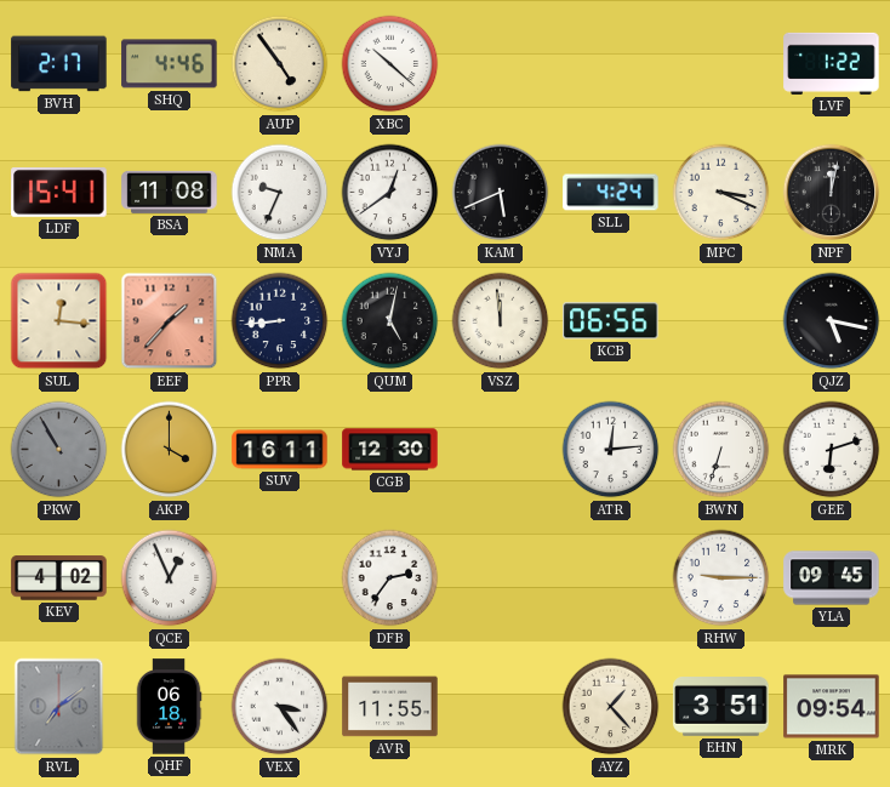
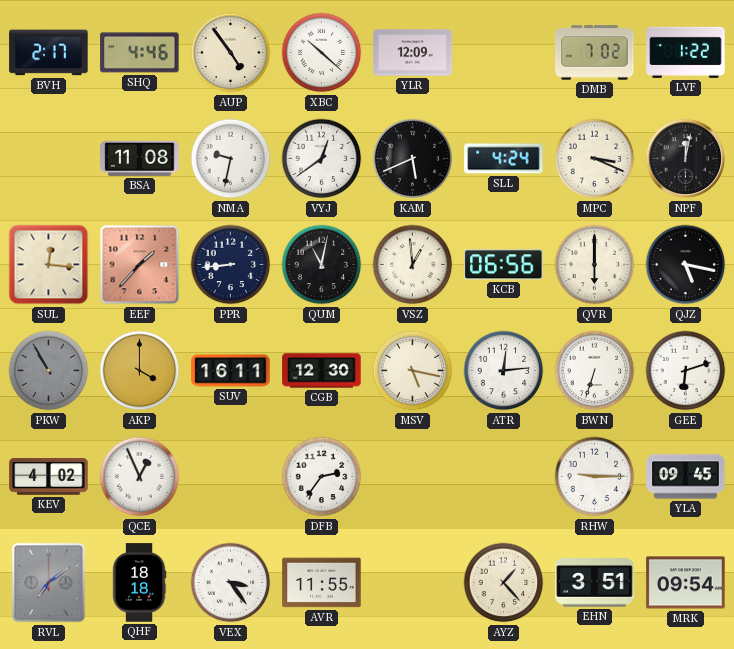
YLR: none -> 12:09
DMB: none -> 7:02
LDF: 15:41 -> none
NMA: 9:34 -> 9:32
QUM: 5:02 -> 11:02
VSZ: 11:59 -> 12:59
QVR: none -> 6:00
MSV: none -> 5:17
QHF: 06:18 -> 18:18
